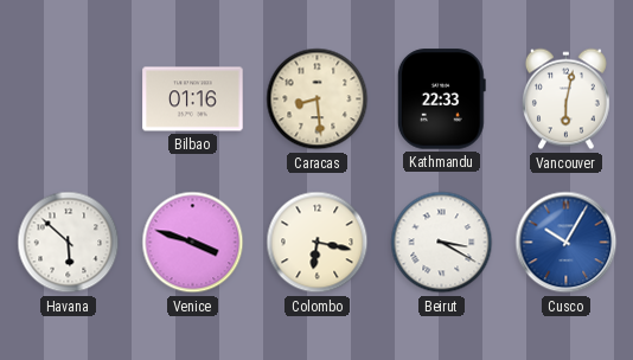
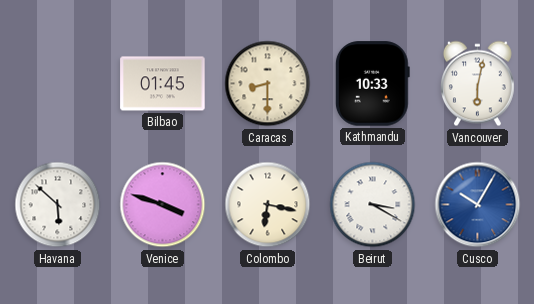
Bilbao: 01:16 -> 01:45
Caracas: 8:29 -> 8:30
Kathmandu: 22:33 -> 10:33
